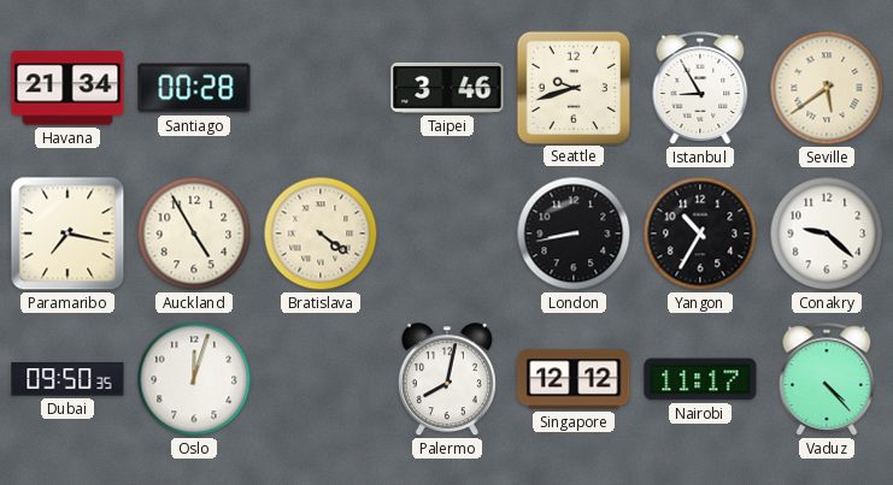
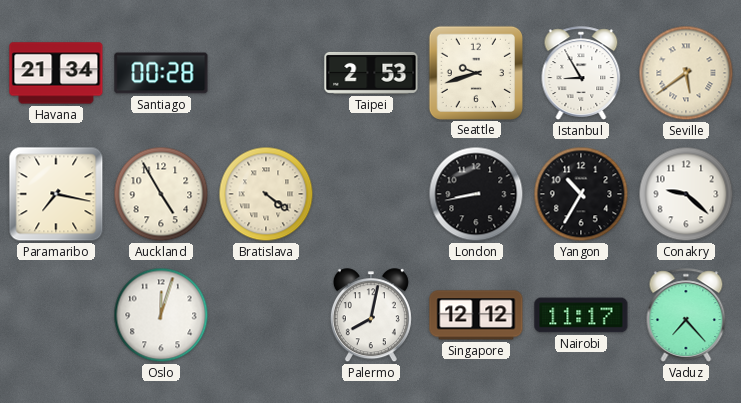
Taipei: 3:46 -> 2:53
Dubai: 09:50 -> none
Vaduz: 4:23 -> 7:23
